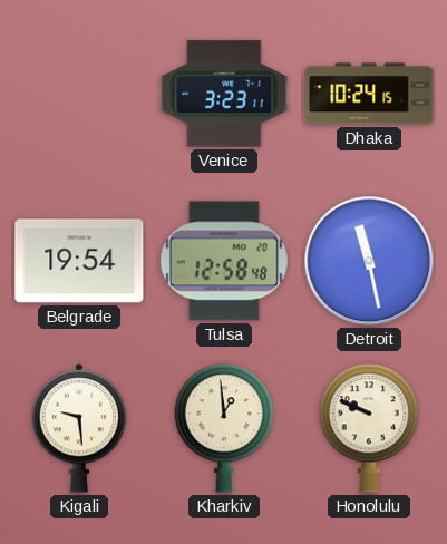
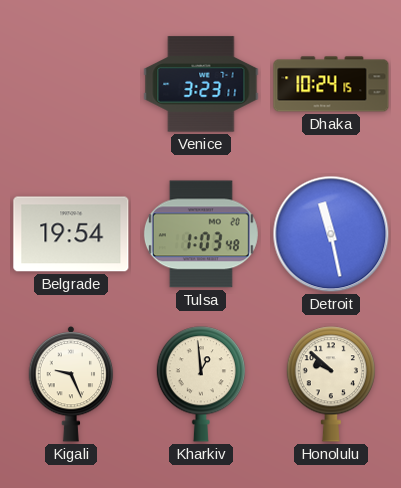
Tulsa: 12:58 -> 1:03
Kigali: 9:29 -> 9:26
Honolulu: 9:49 -> 9:52
